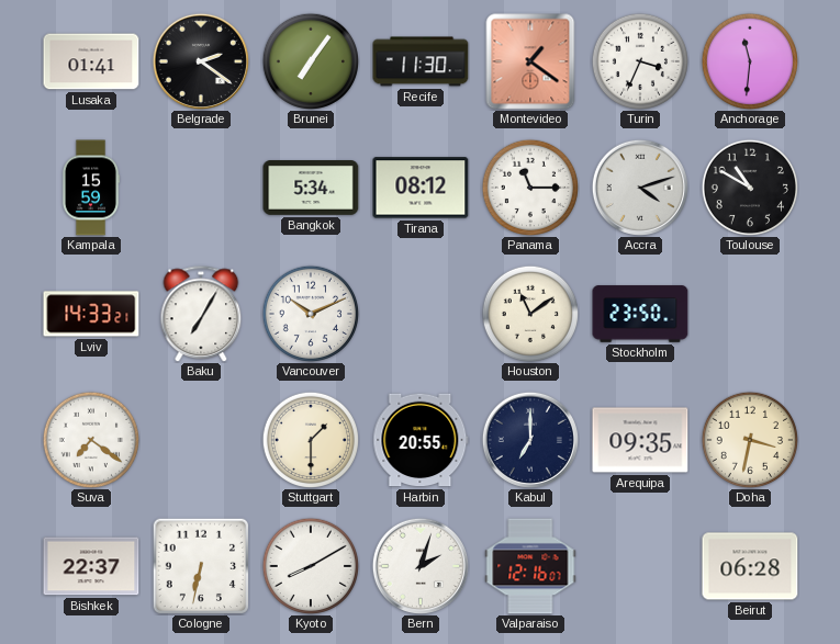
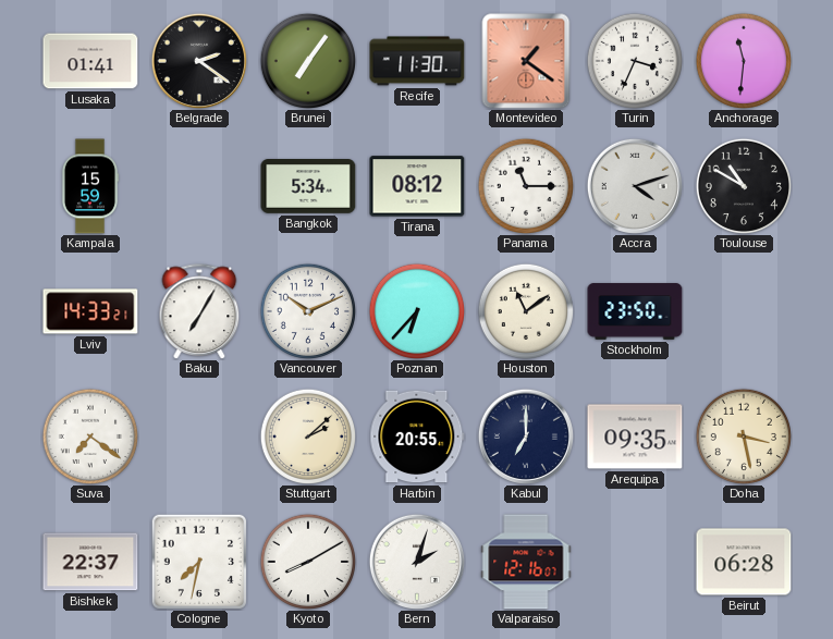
Poznan: none -> 6:37
Stuttgart: 1:30 -> 2:08
Doha: 3:32 -> 3:28
Cologne: 6:32 -> 7:32
